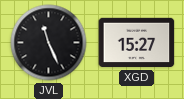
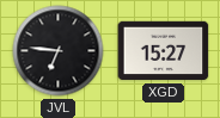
JVL: 11:26 -> 6:46
